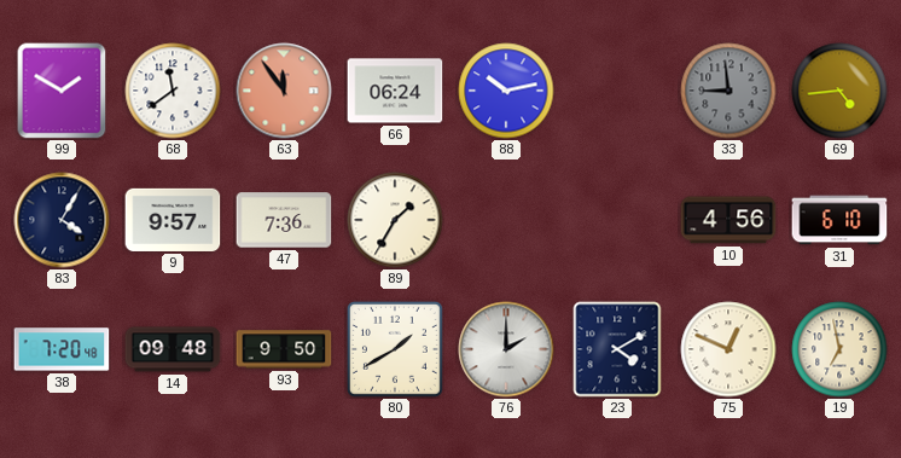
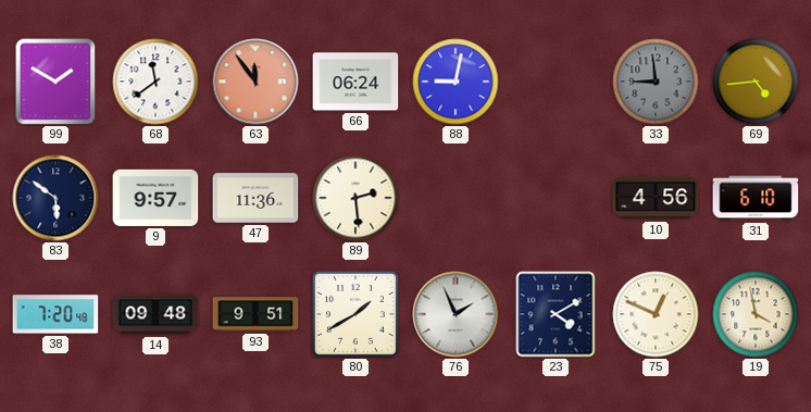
88: 10:13 -> 9:02
83: 4:05 -> 5:51
47: 7:36 -> 11:36
89: 1:35 -> 2:29
93: 9:50 -> 9:51
76: 2:00 -> 1:56
19: 6:58 -> 3:58
